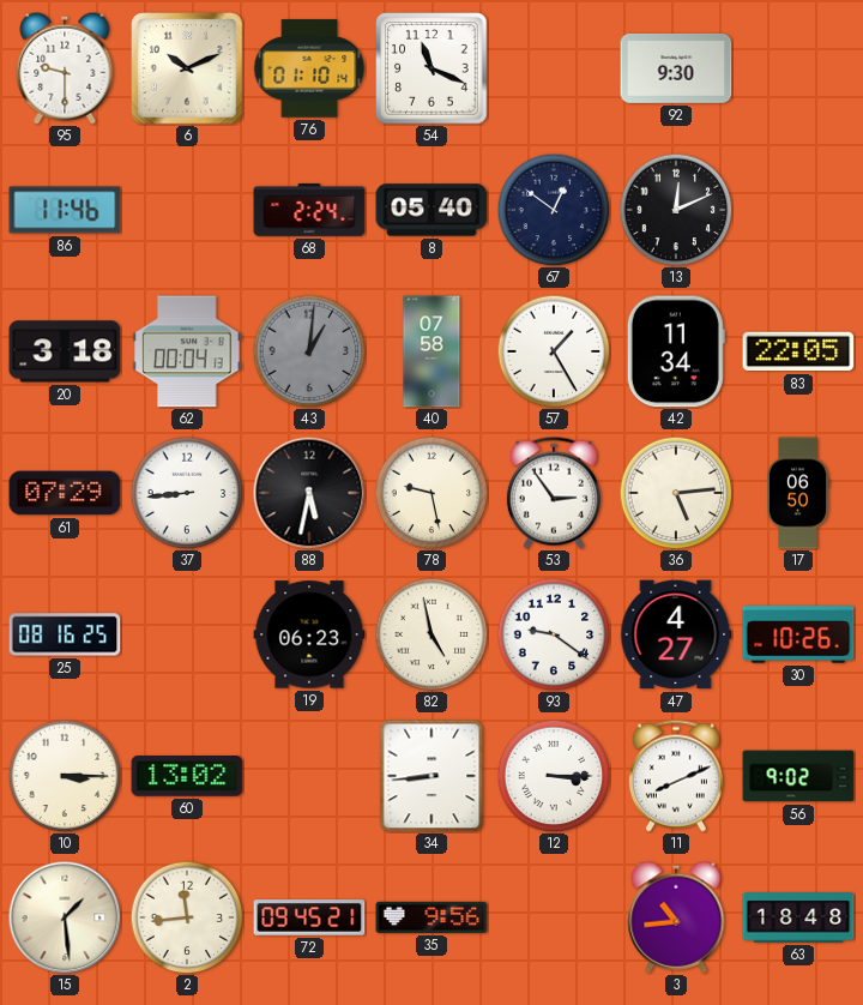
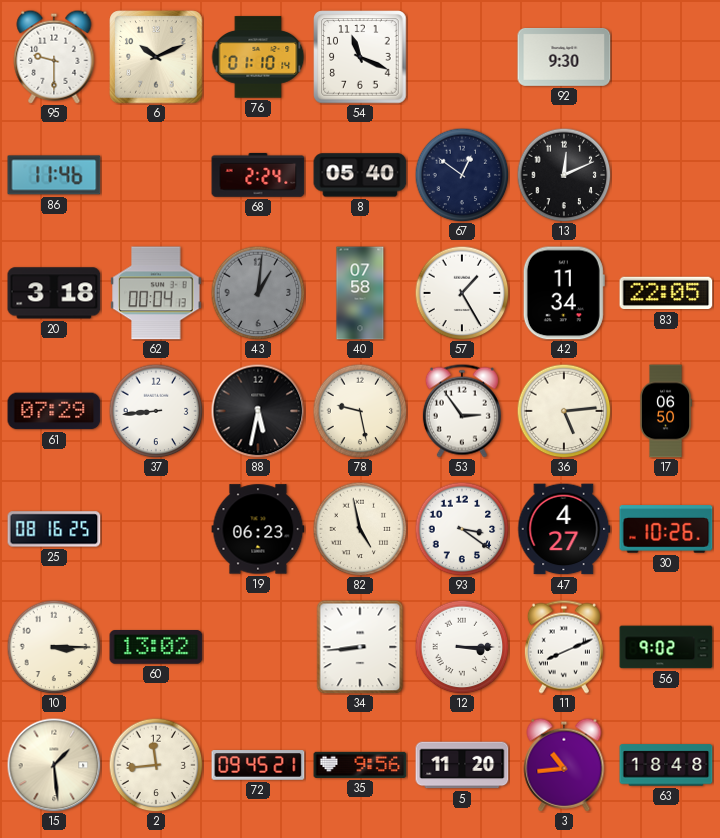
93: 9:21 -> 3:21
5: none -> 11:20
